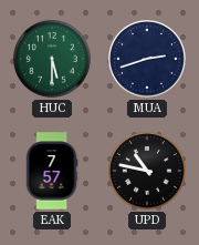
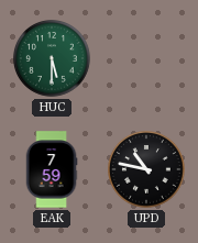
MUA: 2:42 -> none
EAK: 7:57 -> 7:59
